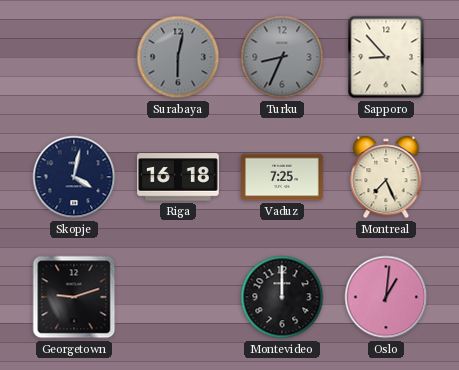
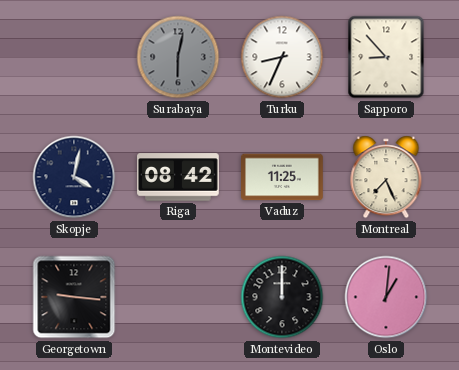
Turku dial: grey -> white
Riga: 16:18 -> 08:42
Vaduz: 7:25 -> 11:25
Georgetown: 9:12 -> 9:16
